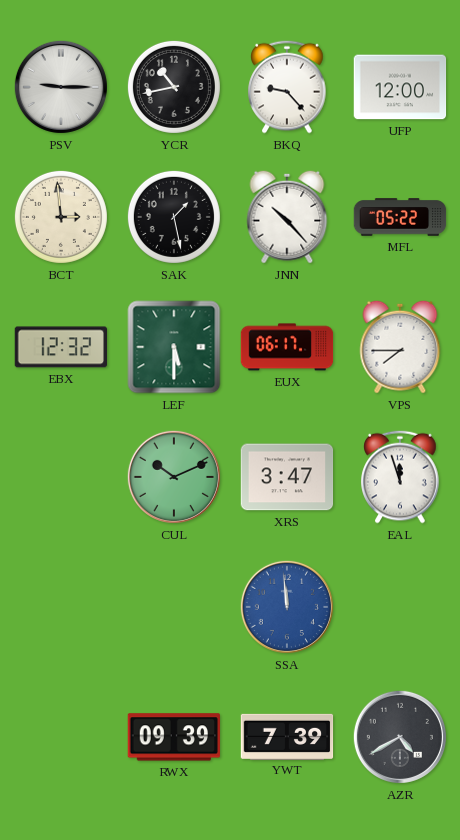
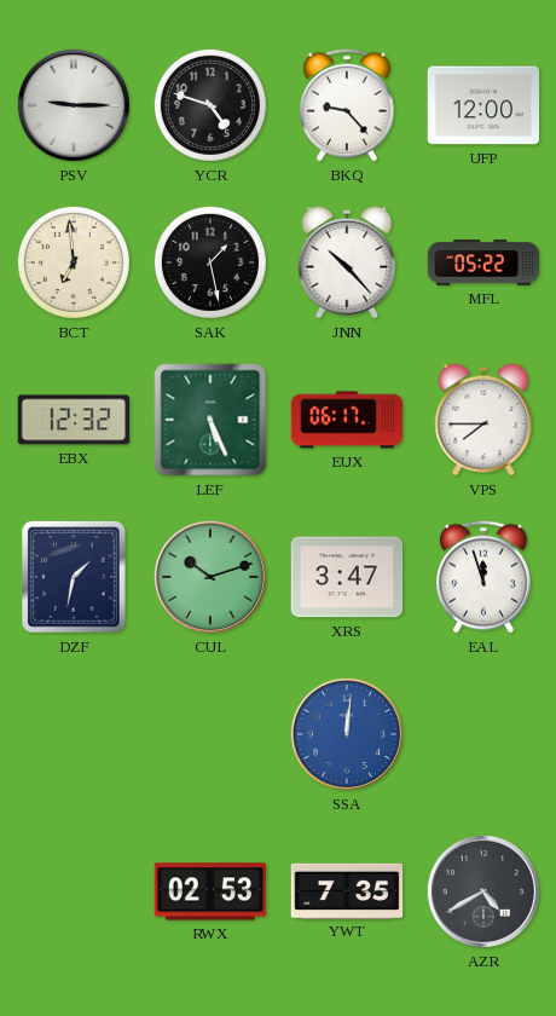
YCR: 10:43 -> 4:48
BCT: 2:59 -> 6:59
LEF: 5:30 -> 5:26
DZF: none -> 1:32
CUL: 10:11 -> 10:12
SSA: 11:59 -> 12:01
RWX: 09:39 -> 02:53
YWT: 7:39 -> 7:35
